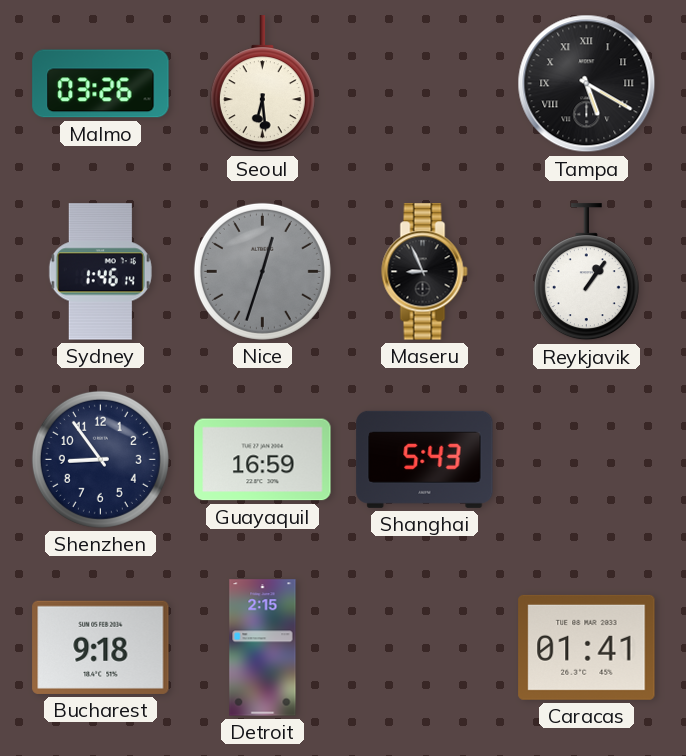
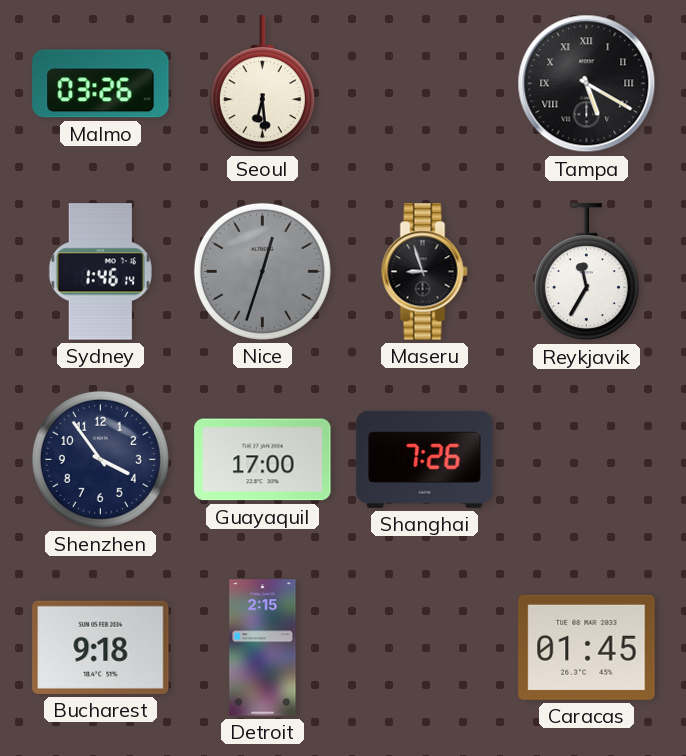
Maseru: 8:56 -> 8:57
Reykjavik: 1:06 -> 11:35
Shenzhen: 8:54 -> 3:54
Guayaquil: 16:59 -> 17:00
Shanghai: 5:43 -> 7:26
Caracas: 01:41 -> 01:45
